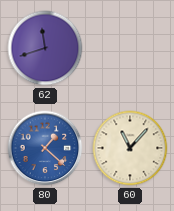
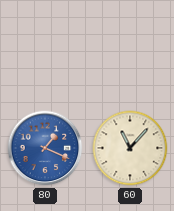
62: 11:42 -> none
80: 1:22 -> 1:19
